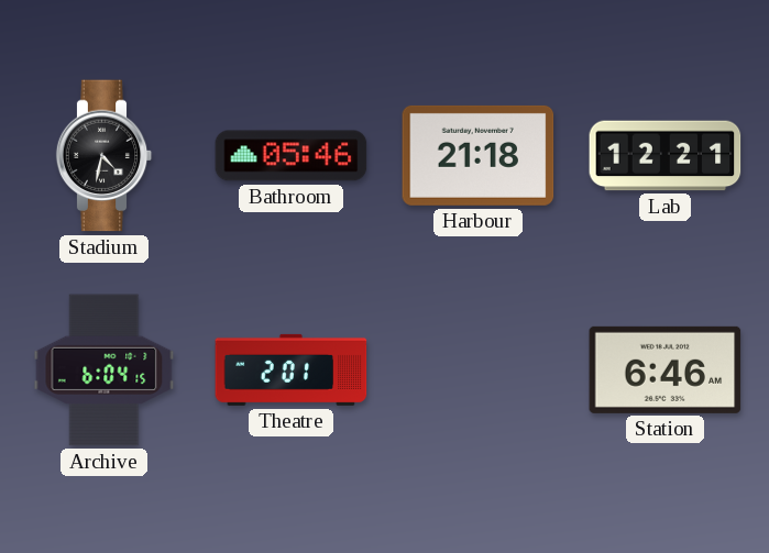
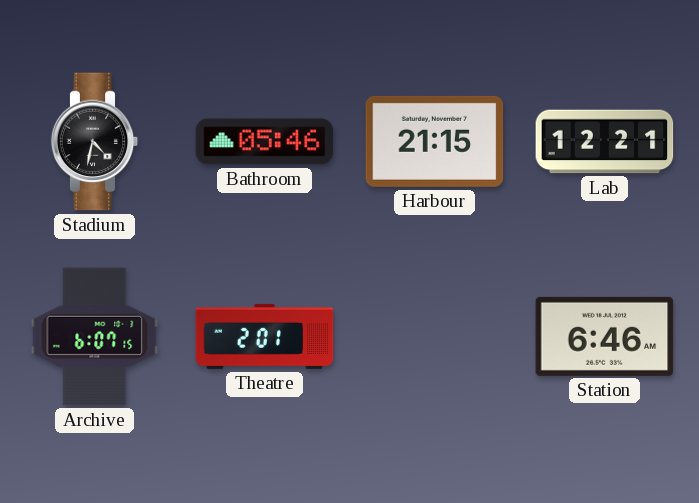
Harbour: 21:18 -> 21:15
Archive: 6:04 -> 6:07
